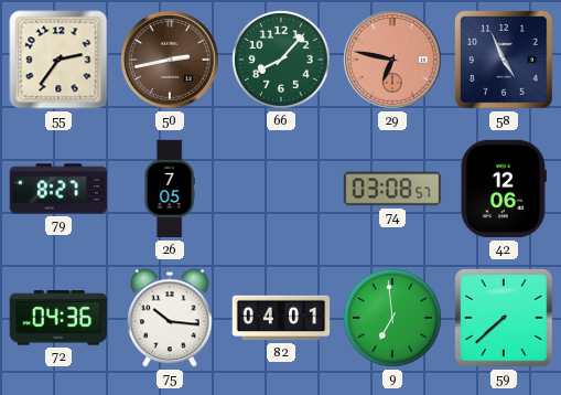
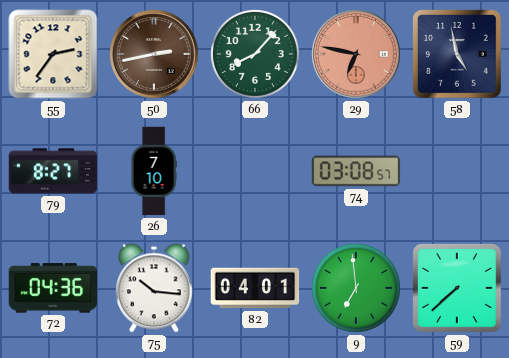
58: 4:56 -> 4:58
26: 7:05 -> 7:10
42: 12:06 -> none
